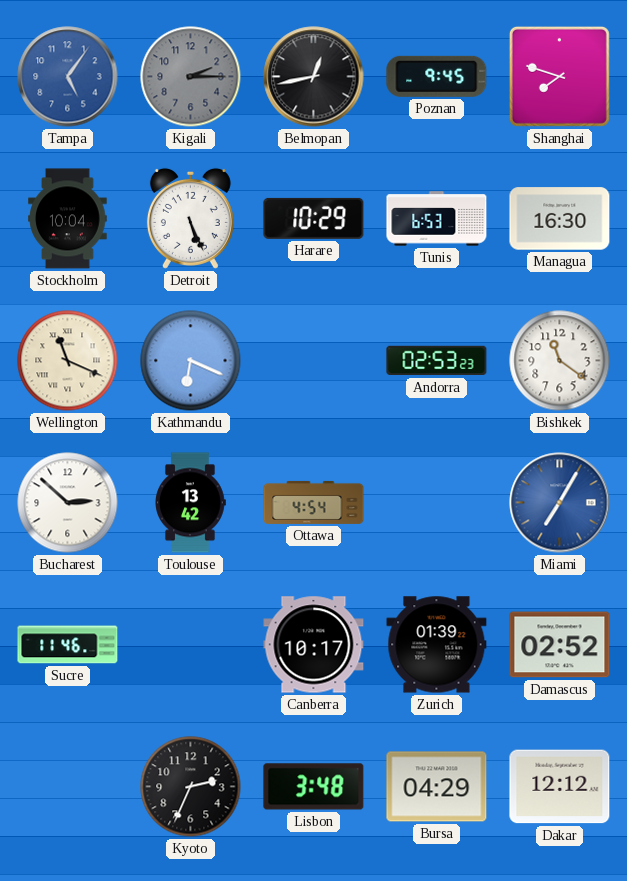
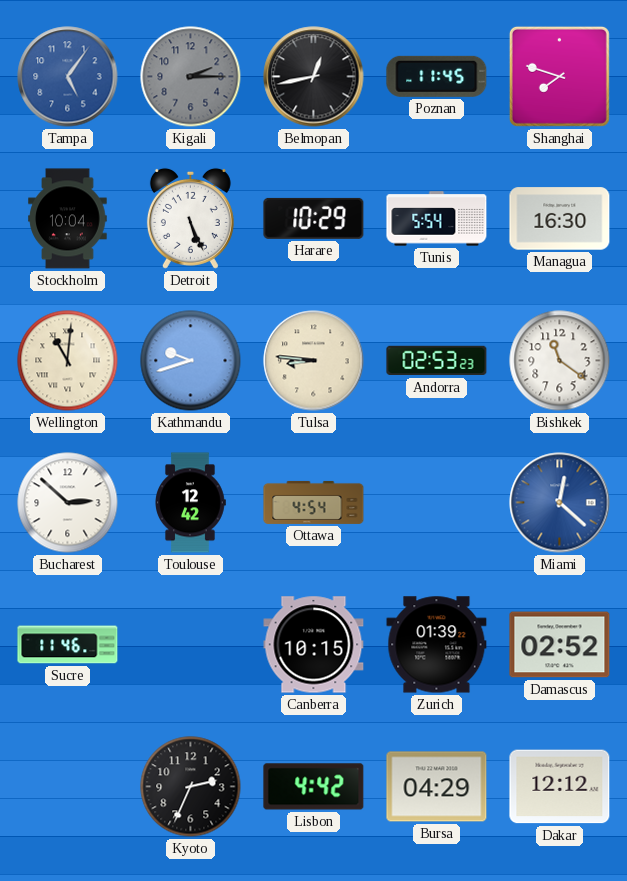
Poznan: 9:45 -> 11:45
Tunis: 6:53 -> 5:54
Wellington: 11:19 -> 11:01
Kathmandu: 6:19 -> 9:42
Tulsa: none -> 8:46
Toulouse: 13:42 -> 12:42
Miami: 7:05 -> 12:22
Canberra: 10:17 -> 10:15
Lisbon: 3:48 -> 4:42
